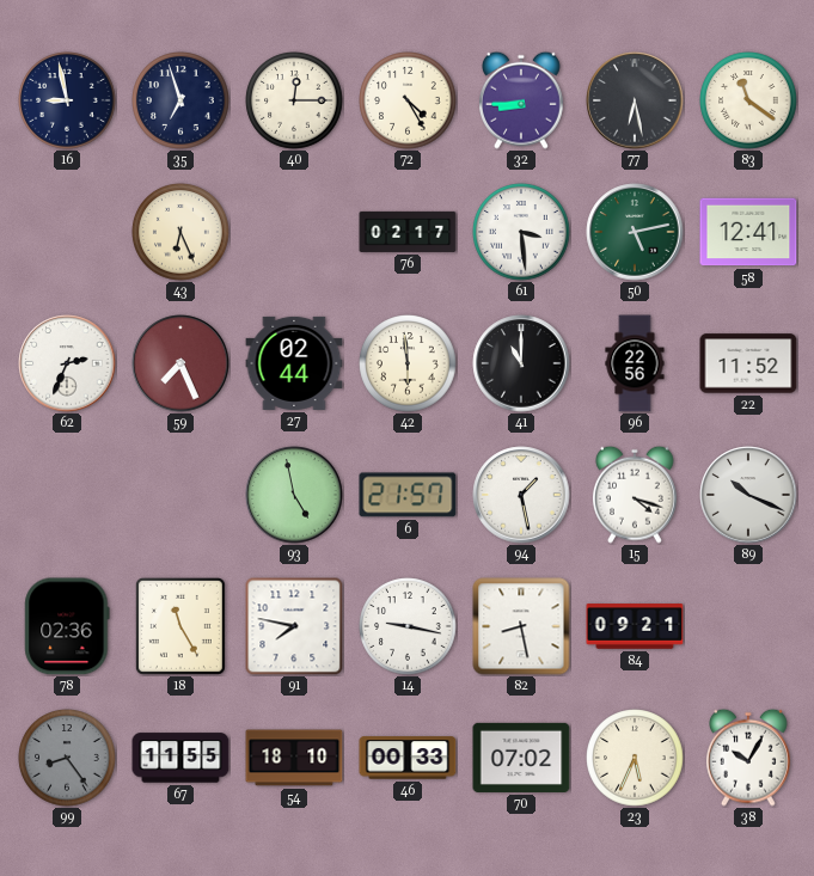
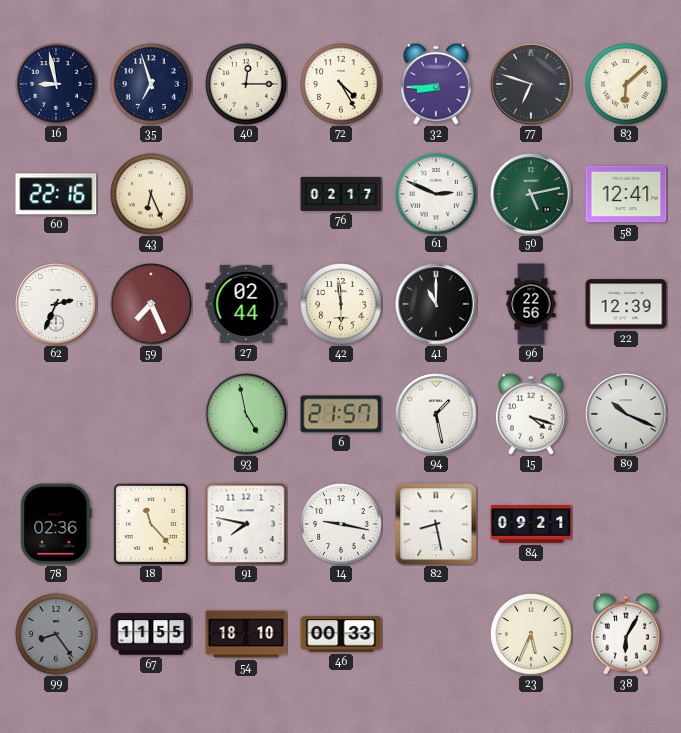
77: 6:28 -> 6:48
83: 11:21 -> 6:08
60: none -> 22:16
61: 3:29 -> 2:49
22: 11:52 -> 12:39
18: 11:25 -> 11:23
70: 07:02 -> none
38: 10:05 -> 6:05
